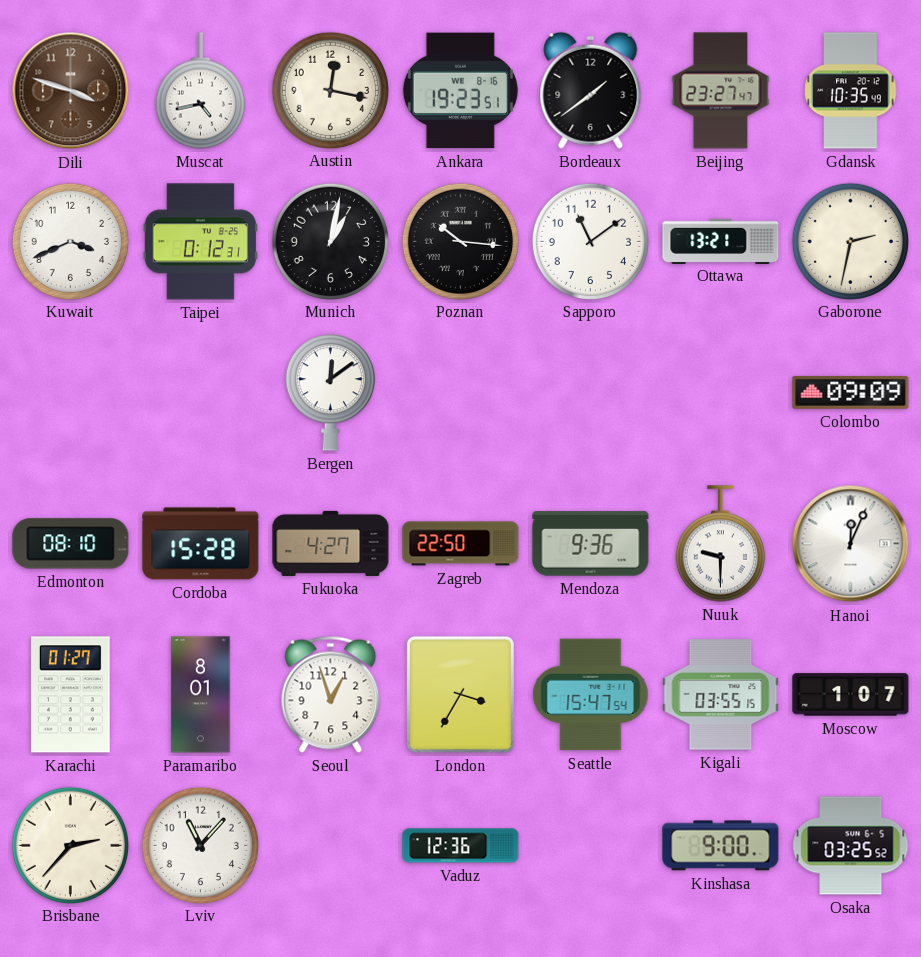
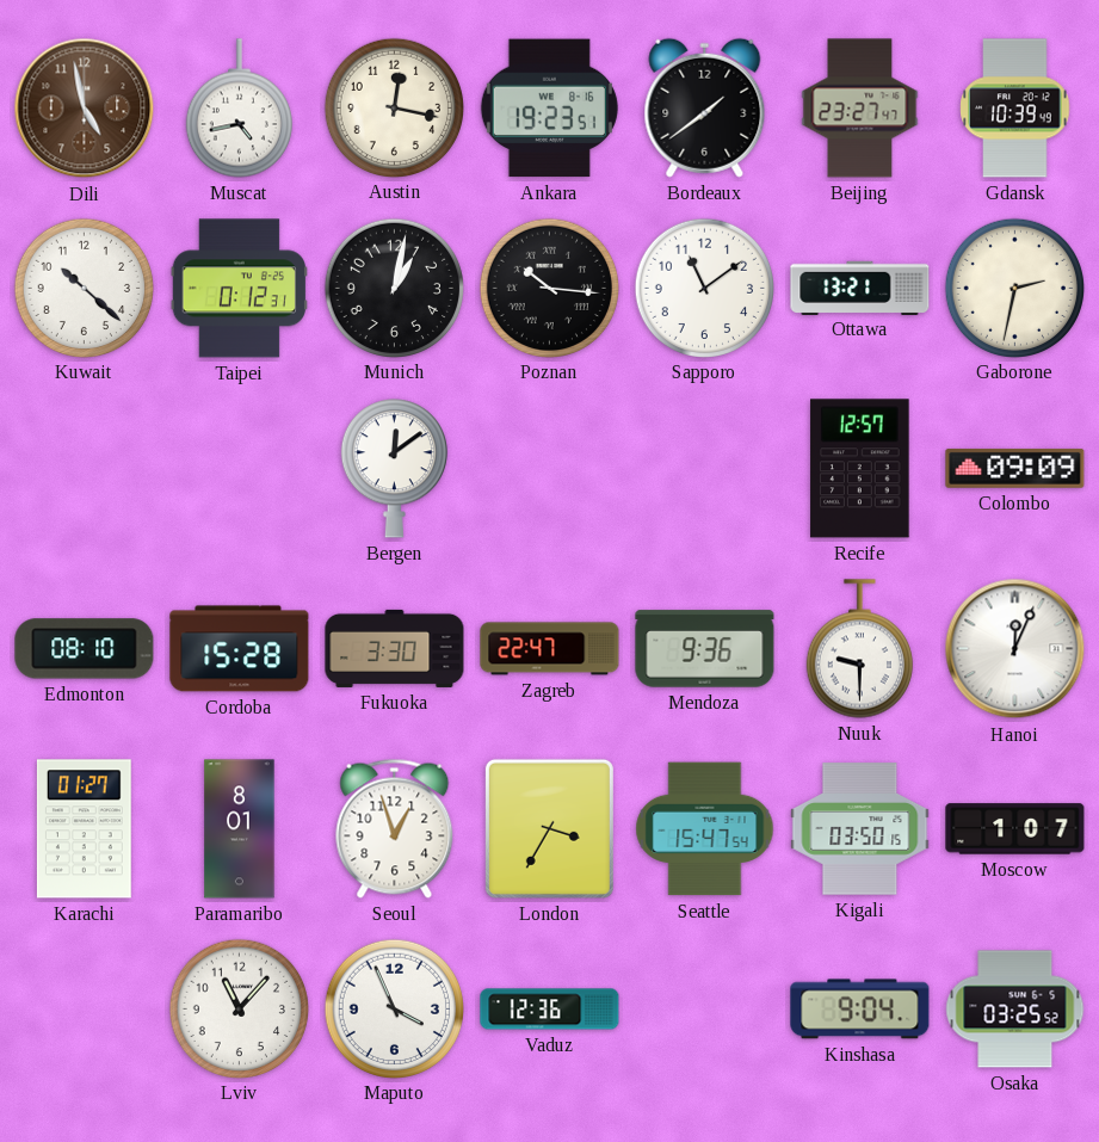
Dili: 3:48 -> 4:58
Gdansk: 10:35 -> 10:39
Kuwait: 3:41 -> 10:22
Recife: none -> 12:57
Fukuoka: 4:27 -> 3:30
Zagreb: 22:50 -> 22:47
Kigali: 03:55 -> 03:50
Brisbane: 2:37 -> none
Maputo: none -> 3:56
Kinshasa: 9:00 -> 9:04
